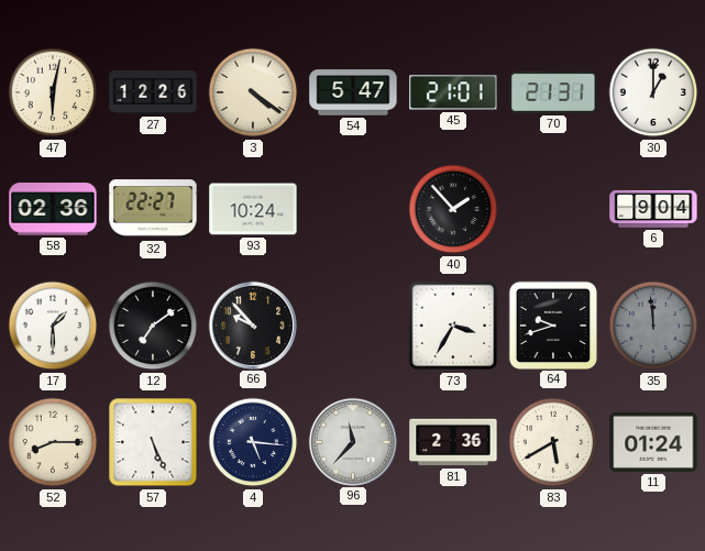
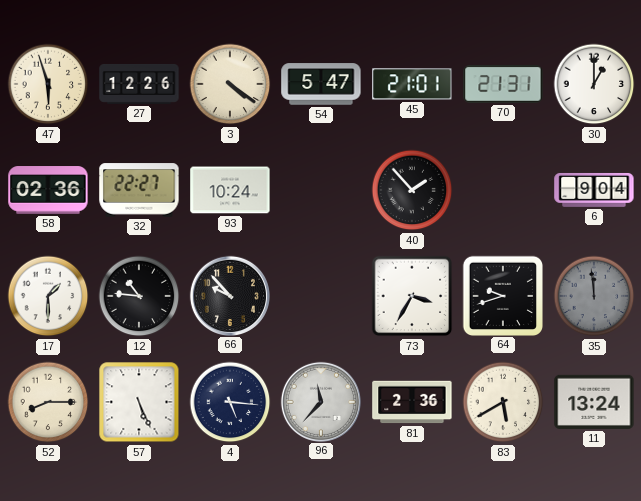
47: 6:02 -> 5:57
12: 7:09 -> 10:46
11: 01:24 -> 13:24
